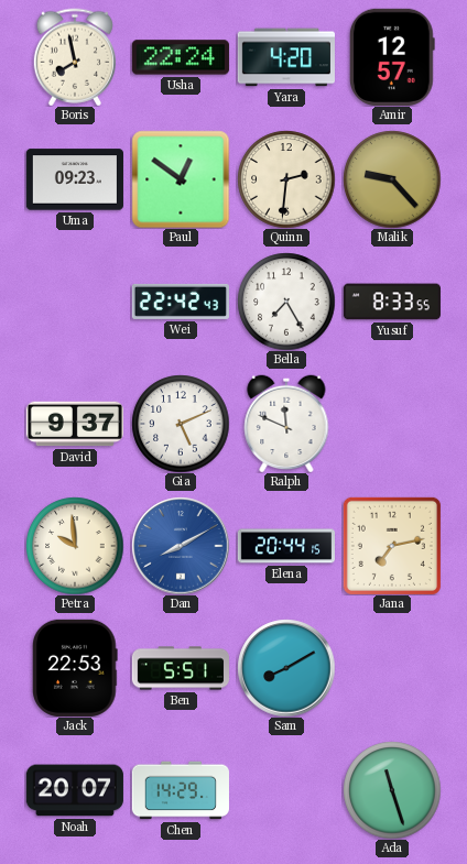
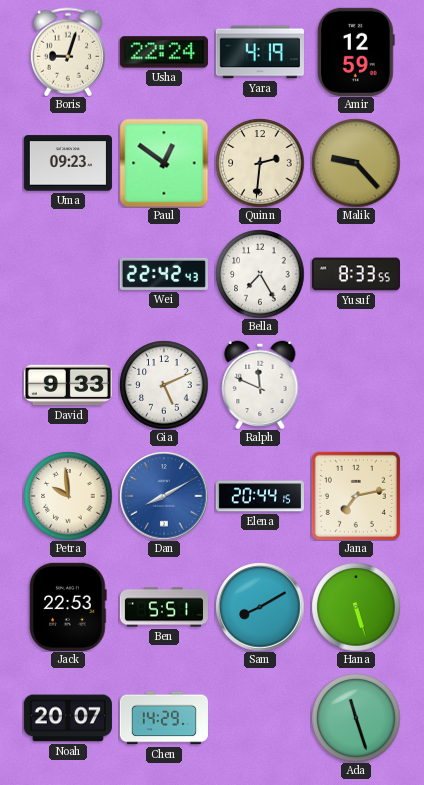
Boris: 7:58 -> 9:03
Yara: 4:20 -> 4:19
Amir: 12:57 -> 12:59
David: 9:37 -> 9:33
Hana: none -> 5:27
